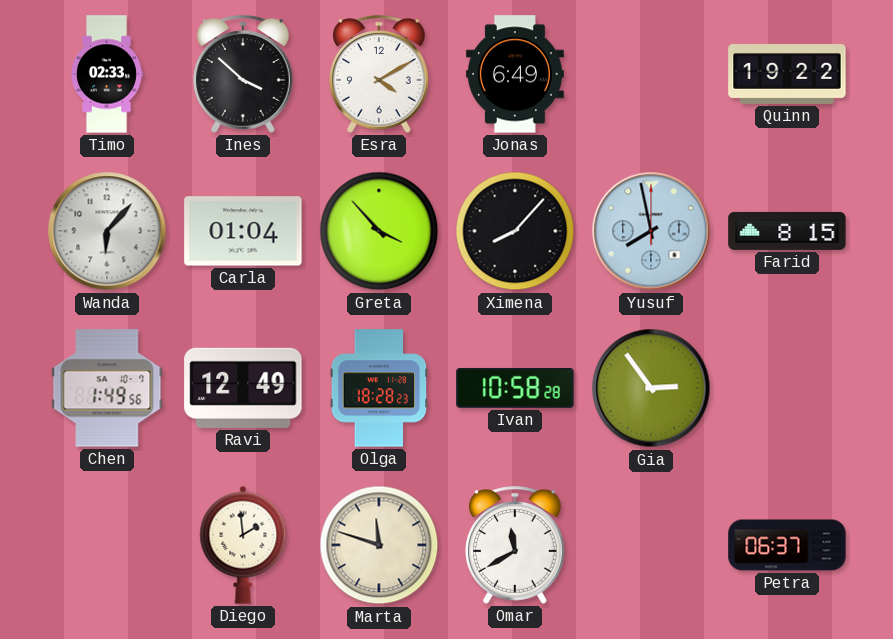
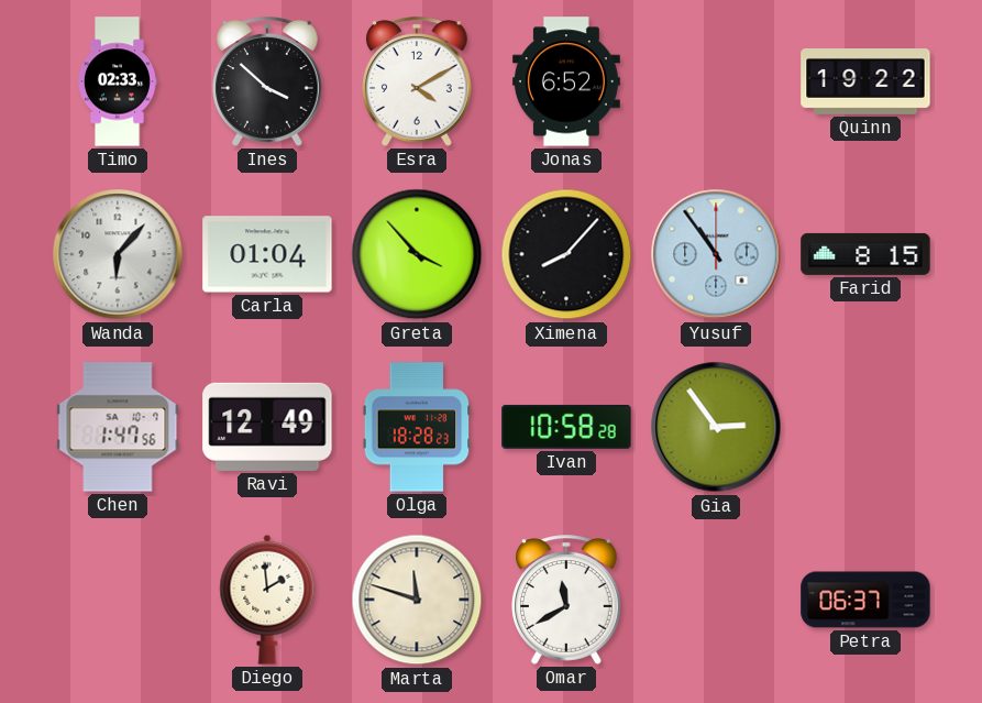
Jonas: 6:49 -> 6:52
Yusuf: 7:58 -> 10:54
Chen: 1:49 -> 1:47
